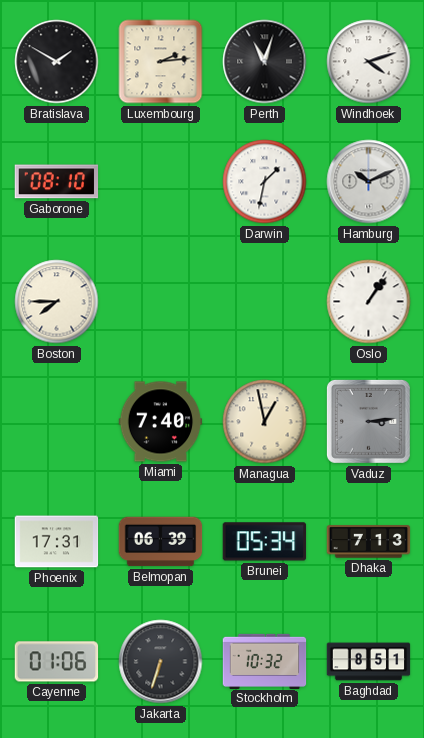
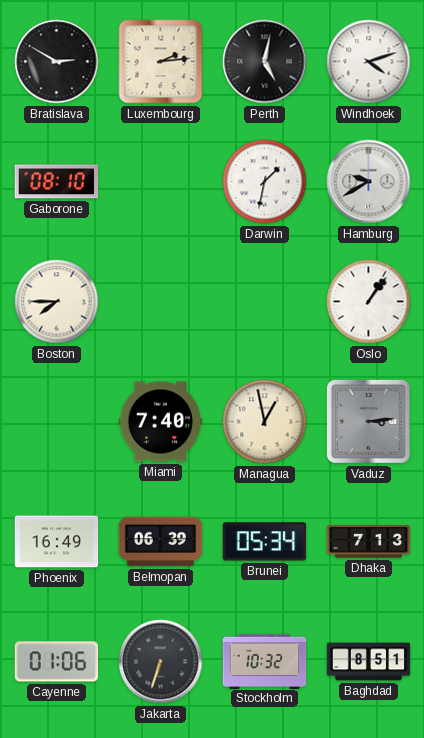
Bratislava: 1:50 -> 2:50
Perth: 11:03 -> 5:02
Hamburg: 10:11 -> 9:40
Phoenix: 17:31 -> 16:49
